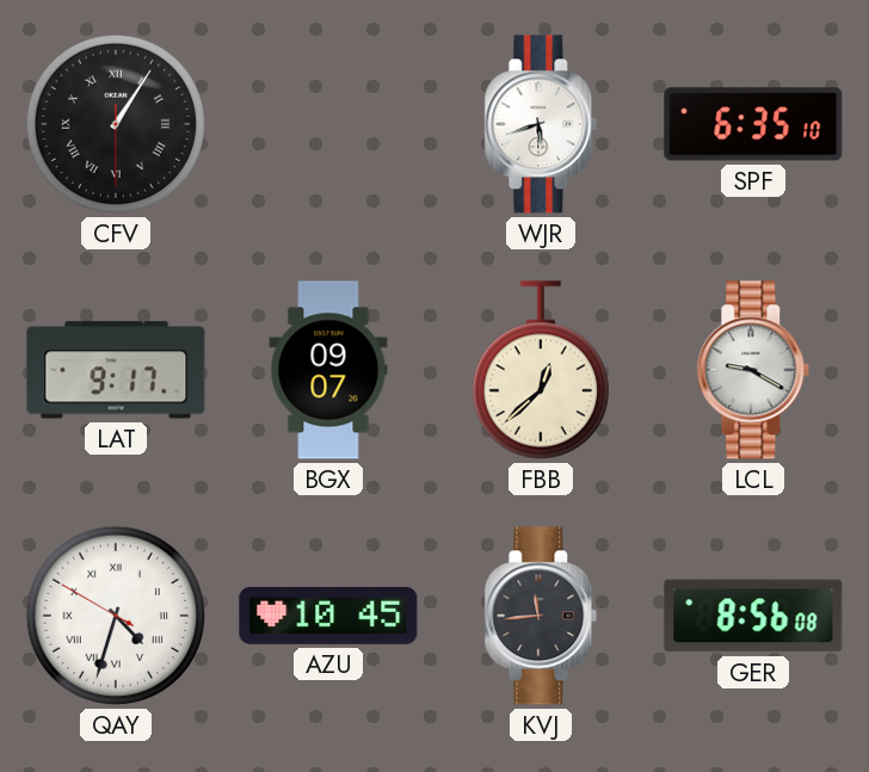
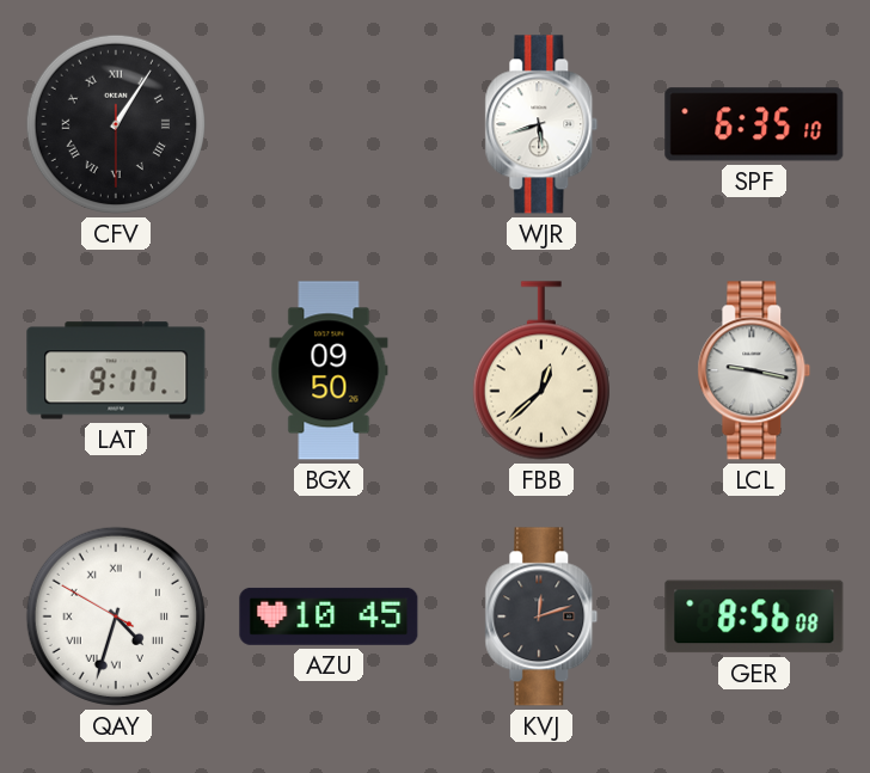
BGX: 09:07 -> 09:50
LCL: 9:20 -> 9:17
KVJ: 11:44 -> 12:12
